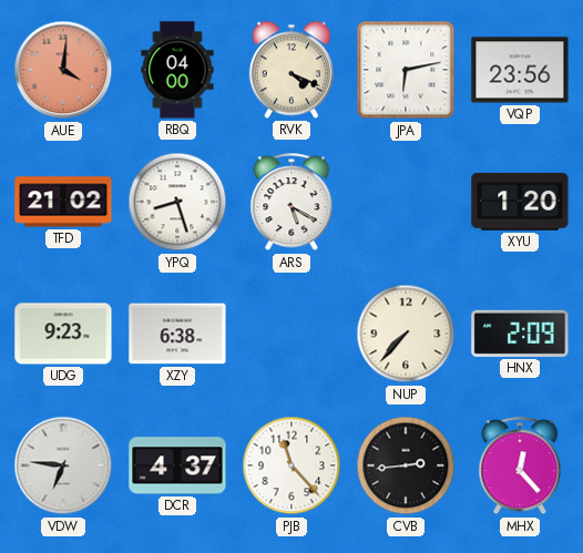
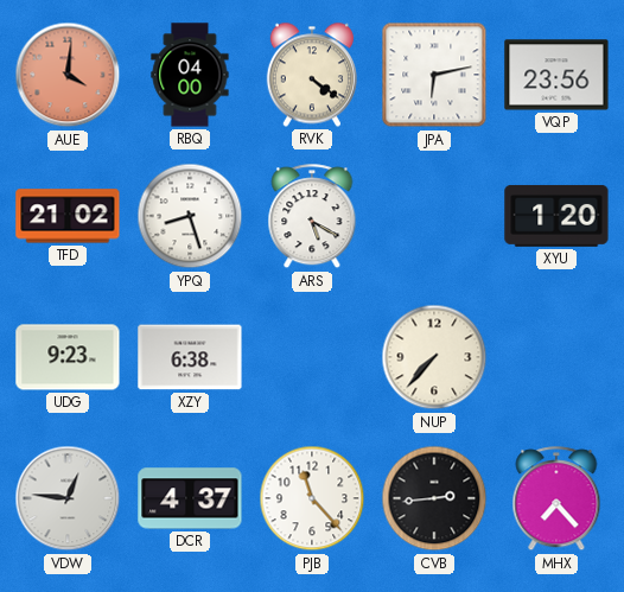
RVK: 4:19 -> 4:21
HNX: 2:09 -> none
VDW: 6:46 -> 12:46
MHX: 12:23 -> 7:23
